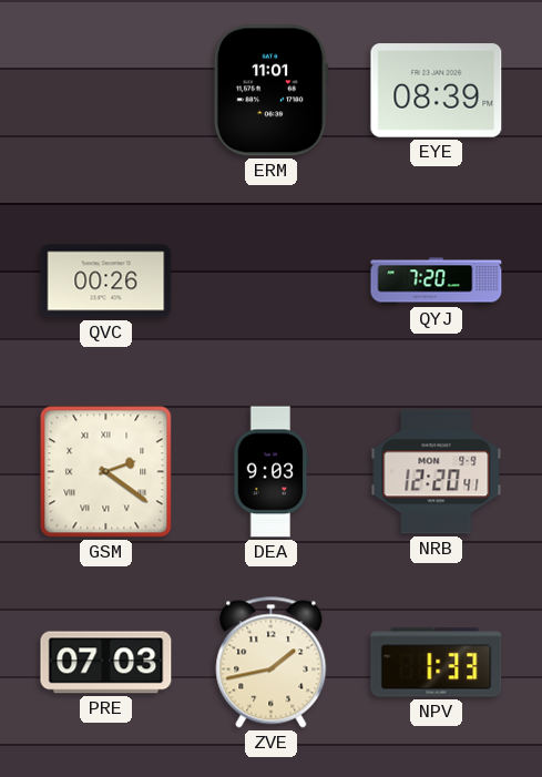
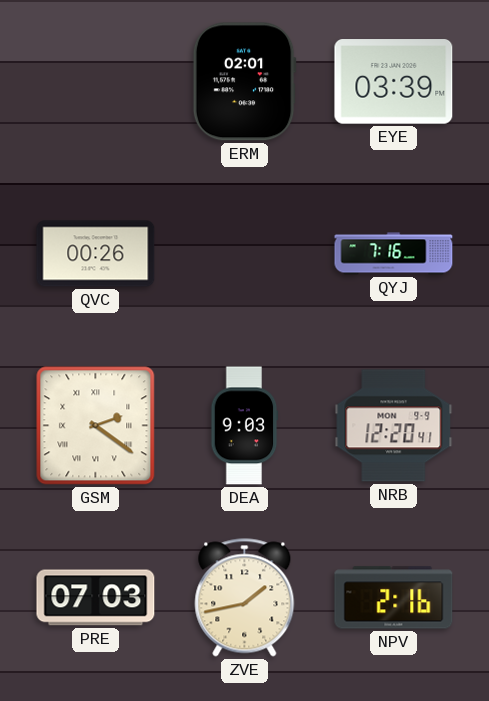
ERM: 11:01 -> 02:01
EYE: 08:39 -> 03:39
QYJ: 7:20 -> 7:16
NPV: 1:33 -> 2:16
